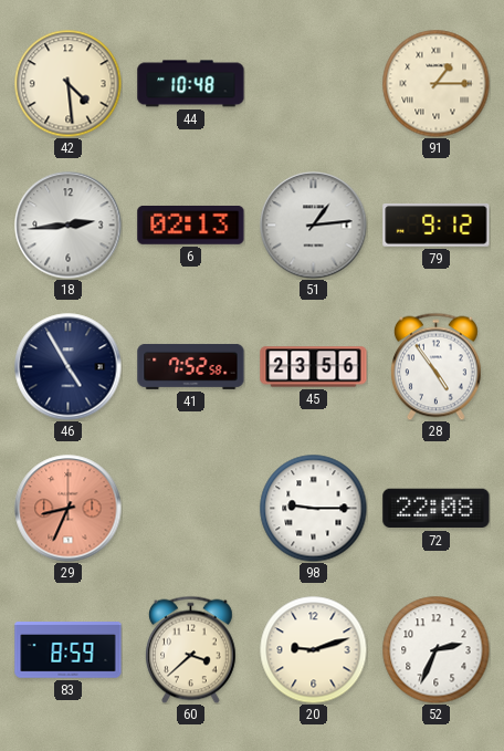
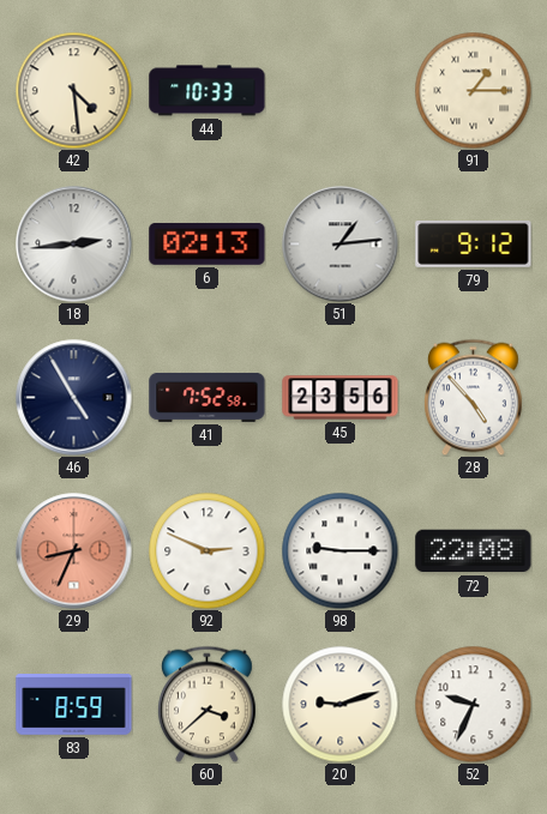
44: 10:48 -> 10:33
28: 4:54 -> 4:53
92: none -> 2:49
52: 2:34 -> 9:34
